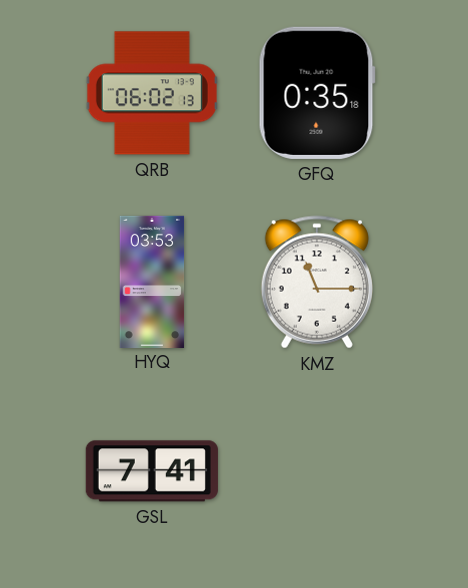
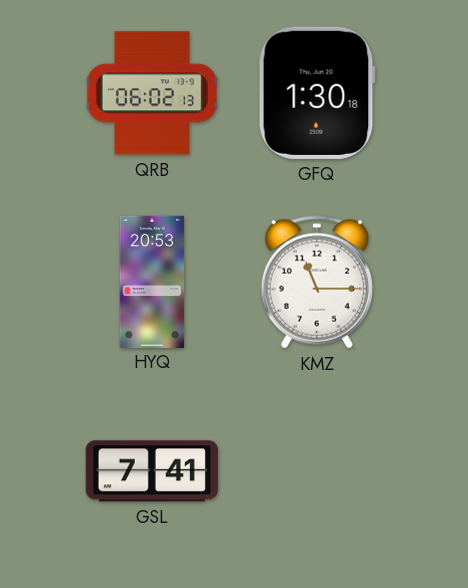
GFQ: 0:35 -> 1:30
HYQ: 03:53 -> 20:53
